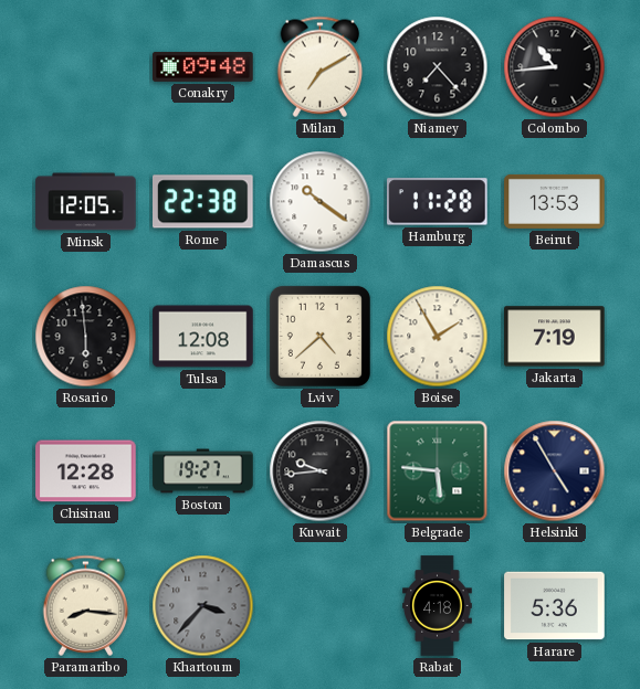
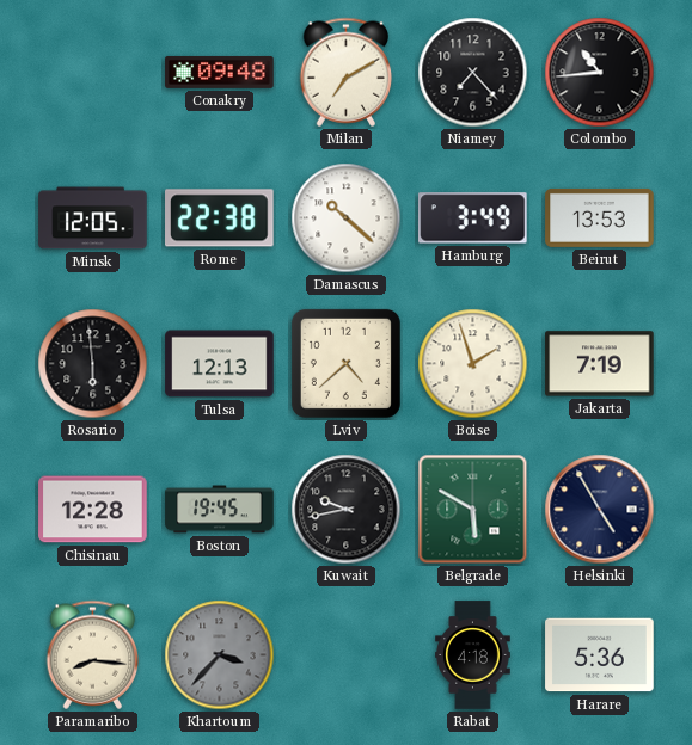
Damascus: 10:21 -> 10:22
Hamburg: 11:28 -> 3:49
Tulsa: 12:08 -> 12:13
Boise: 1:55 -> 1:57
Boston: 19:27 -> 19:45
Kuwait: 9:44 -> 9:43
Belgrade: 5:46 -> 5:50
